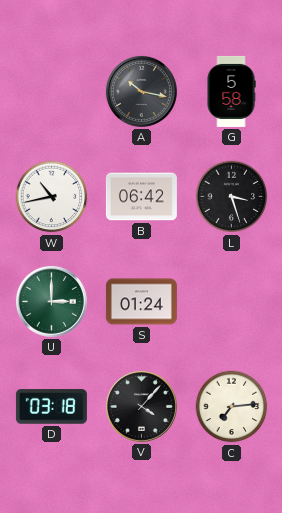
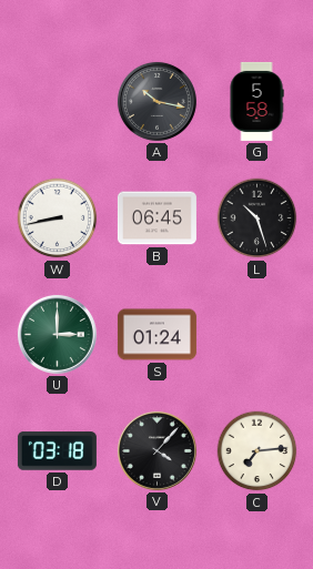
W: 10:43 -> 8:43
B: 06:42 -> 06:45
L: 3:27 -> 10:27
